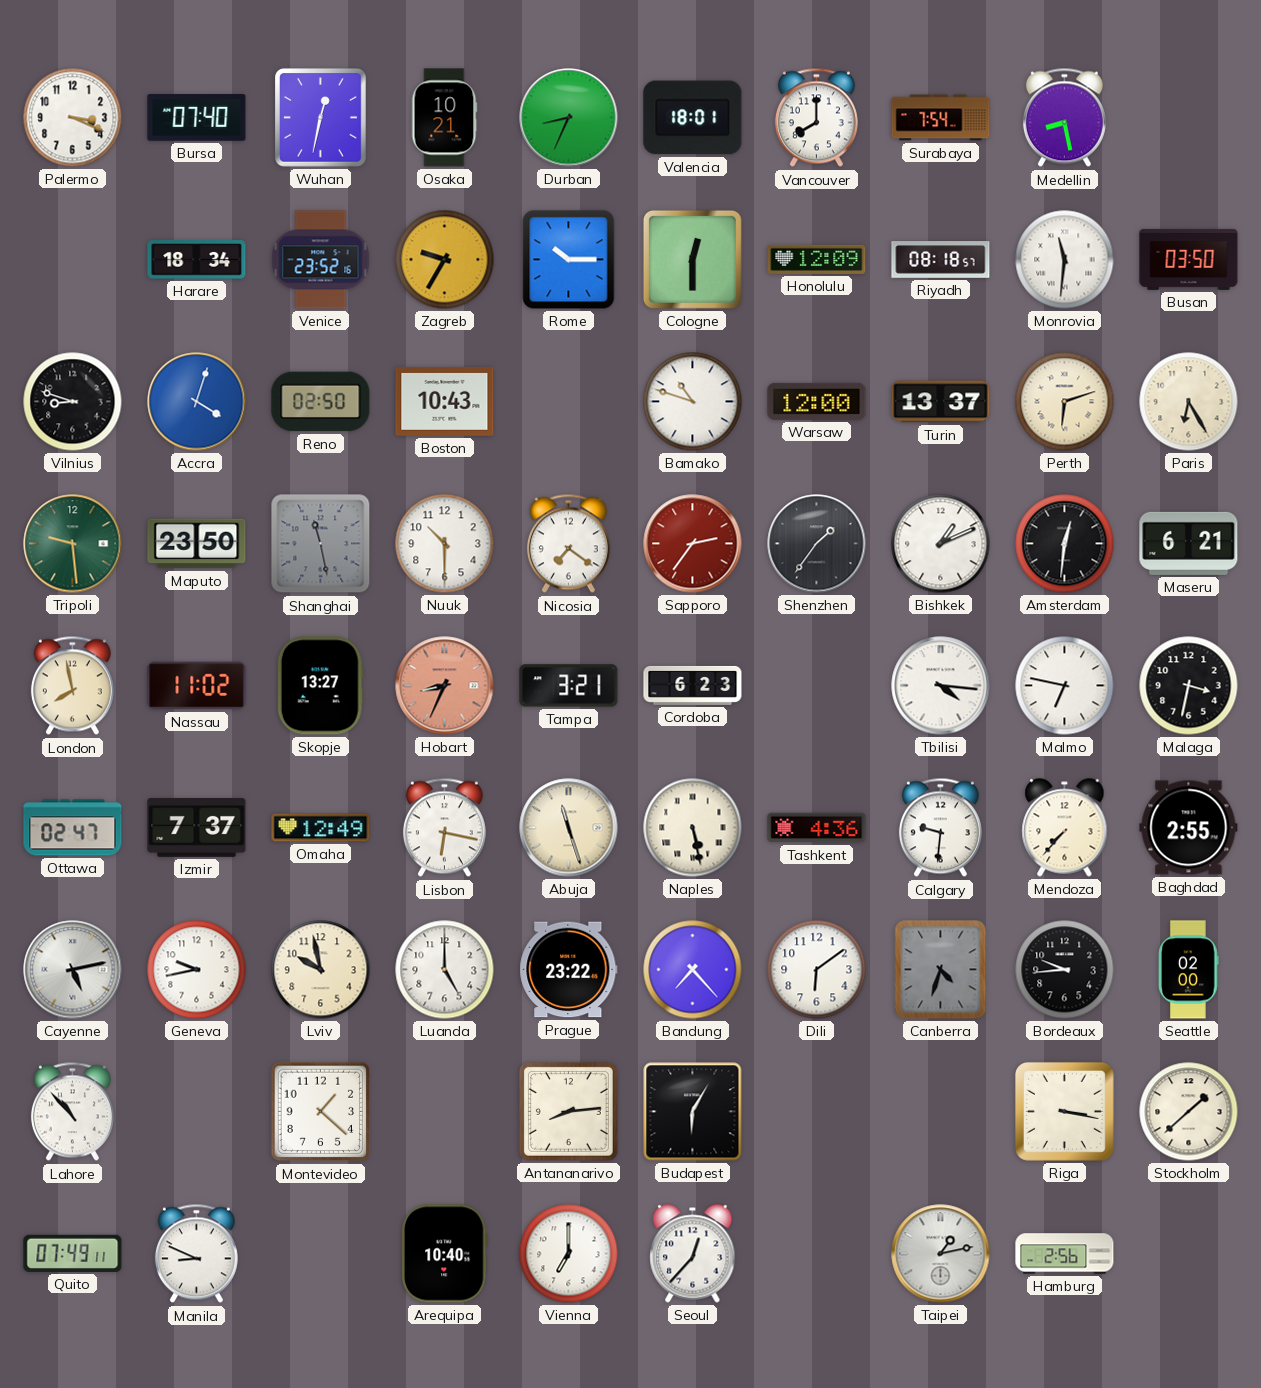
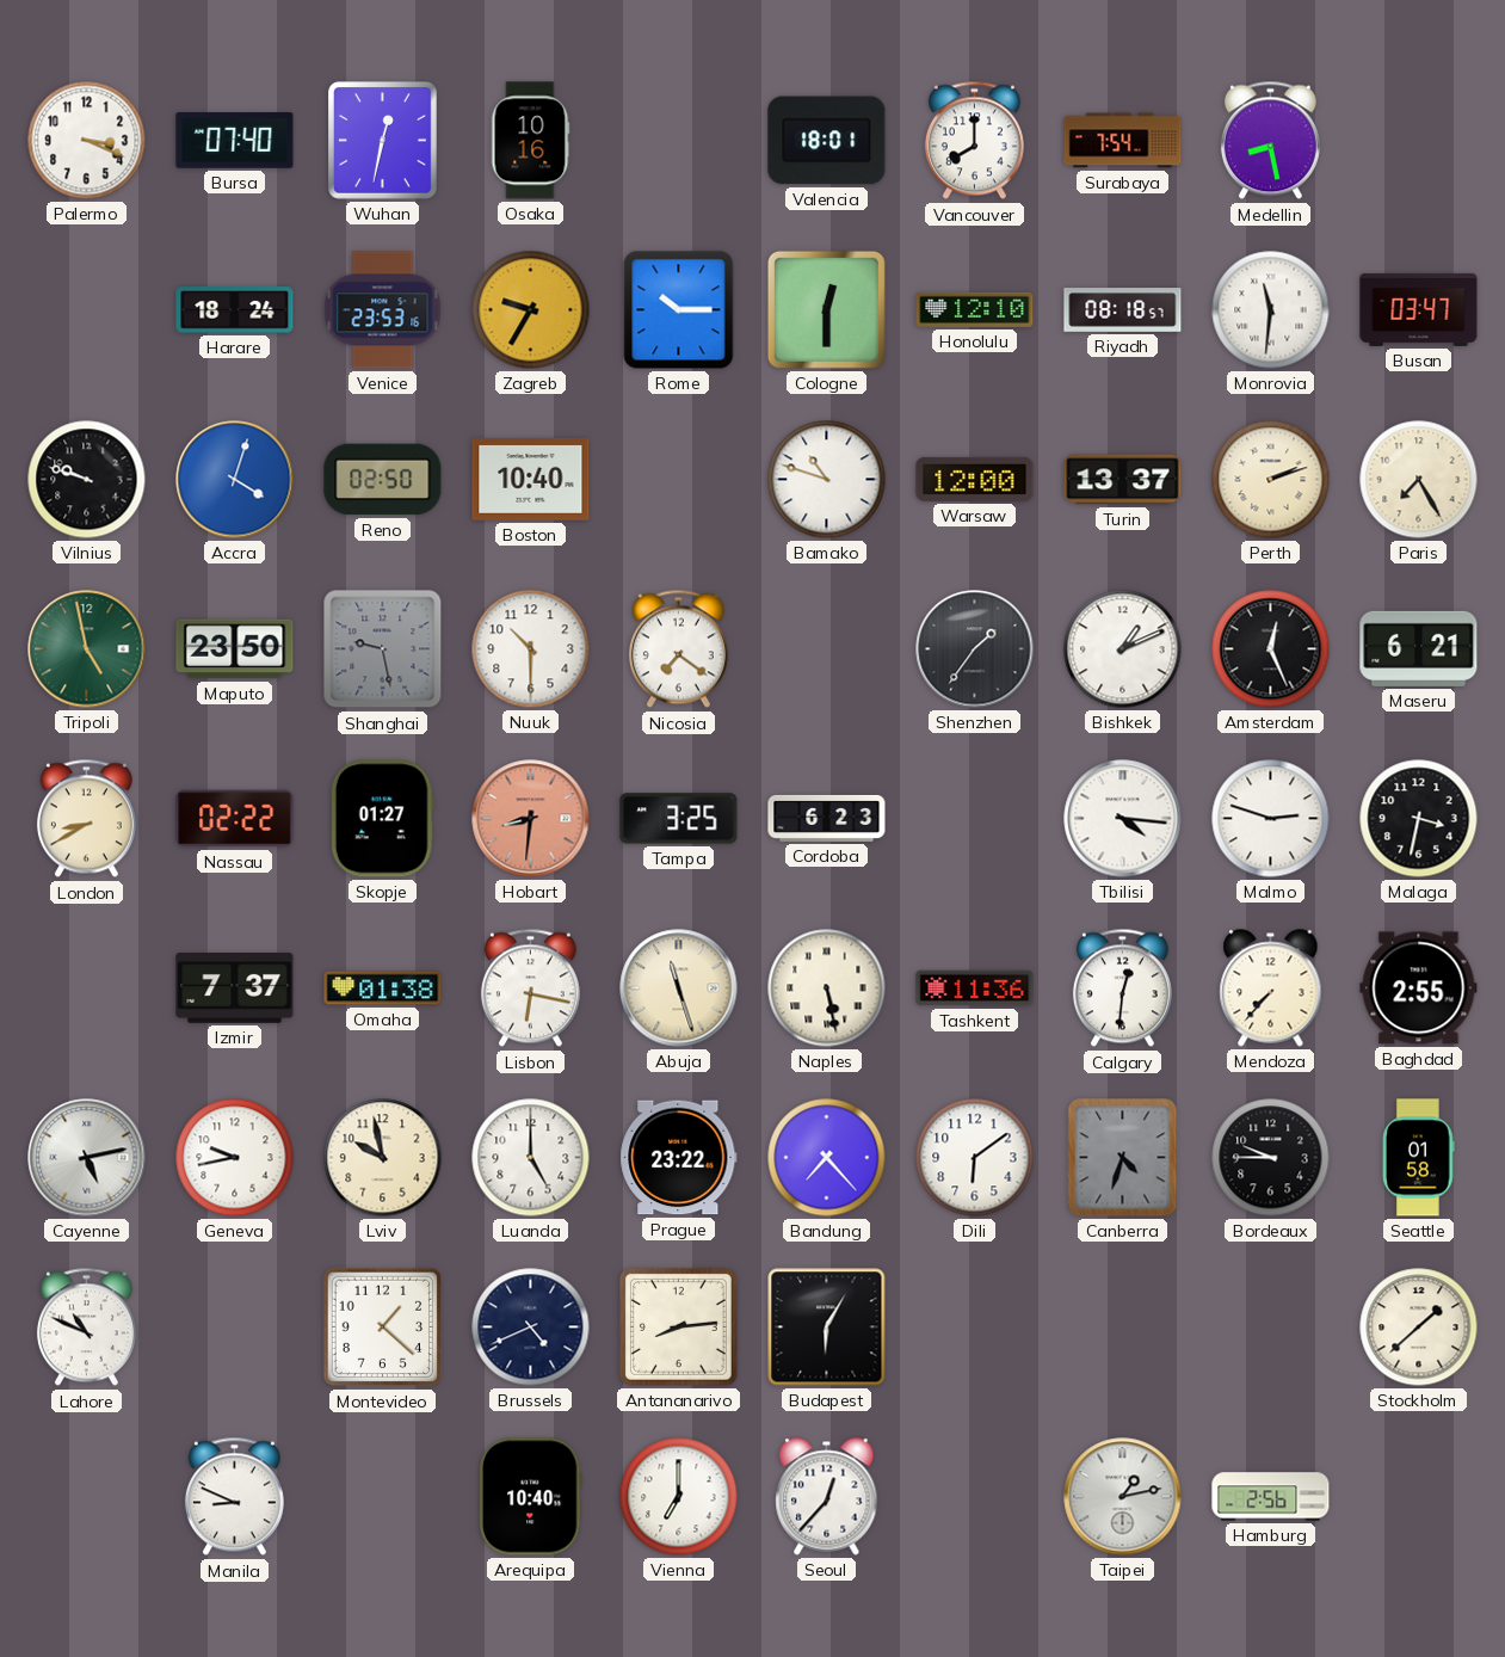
Osaka: 10:21 -> 10:16
Durban: 8:34 -> none
Harare: 18:34 -> 18:24
Venice: 23:52 -> 23:53
Honolulu: 12:09 -> 12:10
Busan: 03:50 -> 03:47
Vilnius: 8:48 -> 9:48
Boston: 10:43 -> 10:40
Perth: 6:12 -> 2:12
Paris: 6:25 -> 7:25
Tripoli: 9:29 -> 4:58
Shanghai: 11:28 -> 9:28
Sapporo: 2:36 -> none
Amsterdam: 12:31 -> 12:26
London: 7:58 -> 8:40
Nassau: 11:02 -> 02:22
Skopje: 13:27 -> 01:27
Hobart: 8:34 -> 8:31
Tampa: 3:21 -> 3:25
Malmo: 6:47 -> 2:48
Ottawa: 02:47 -> none
Omaha: 12:49 -> 01:38
Tashkent: 4:36 -> 11:36
Calgary: 9:31 -> 12:31
Bordeaux: 9:44 -> 9:45
Seattle: 02:00 -> 01:58
Lahore: 10:53 -> 10:49
Brussels: none -> 4:41
Riga: 3:17 -> none
Quito: 07:49 -> none
